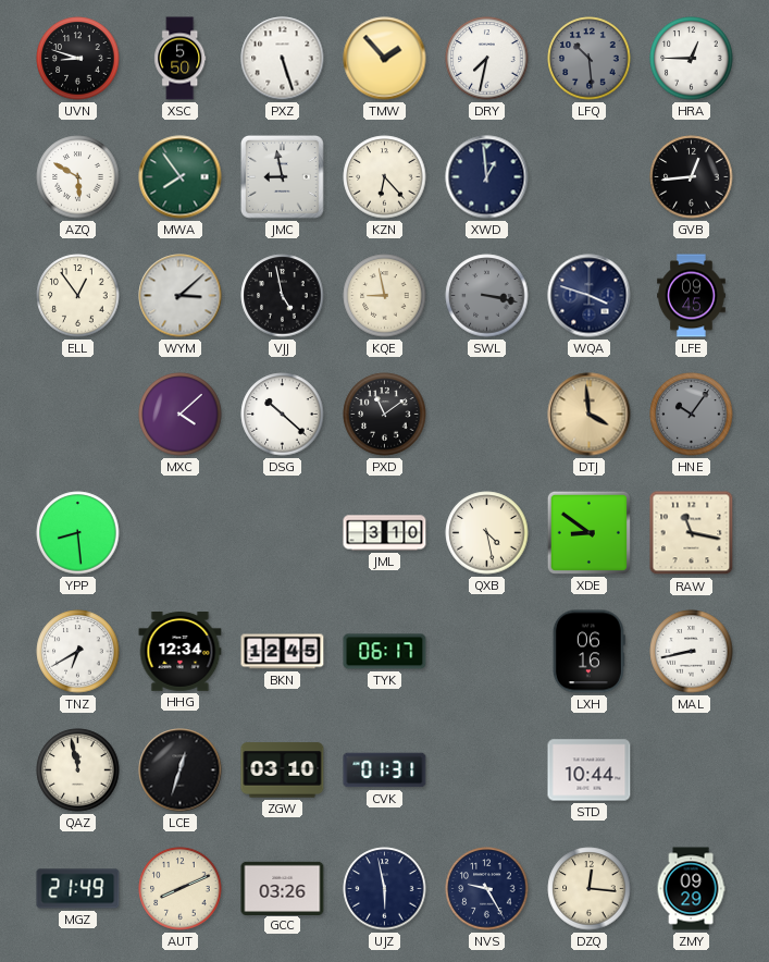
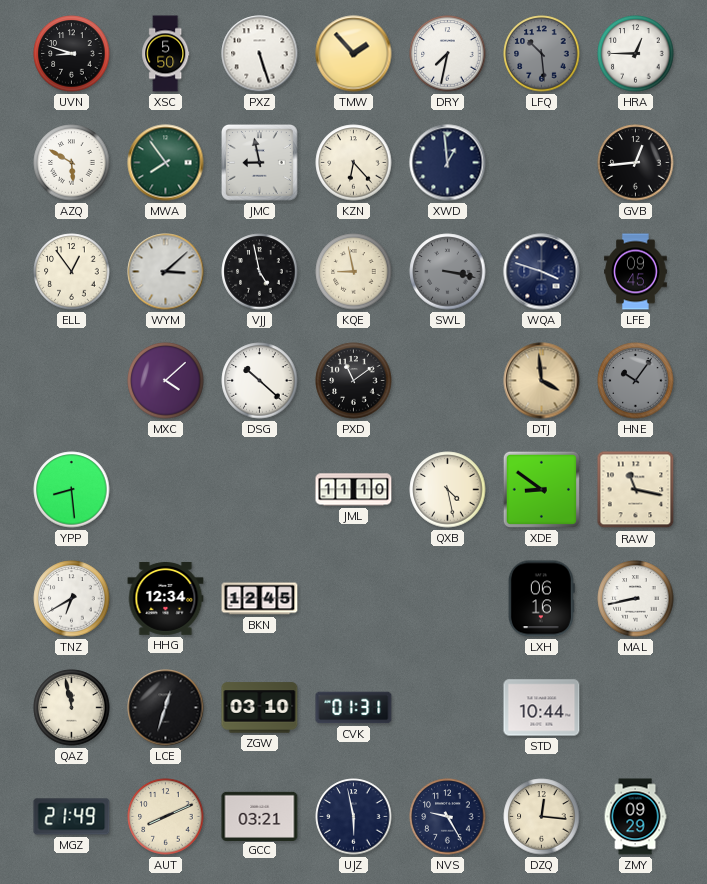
JML: 3:10 -> 11:10
TYK: 06:17 -> none
GCC: 03:26 -> 03:21
